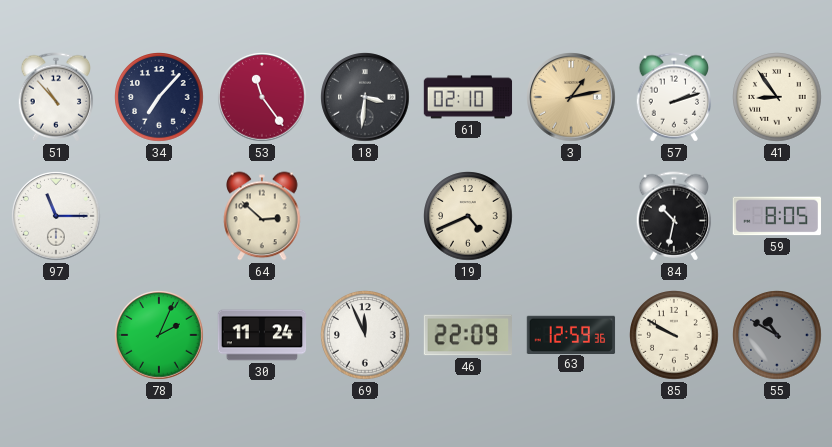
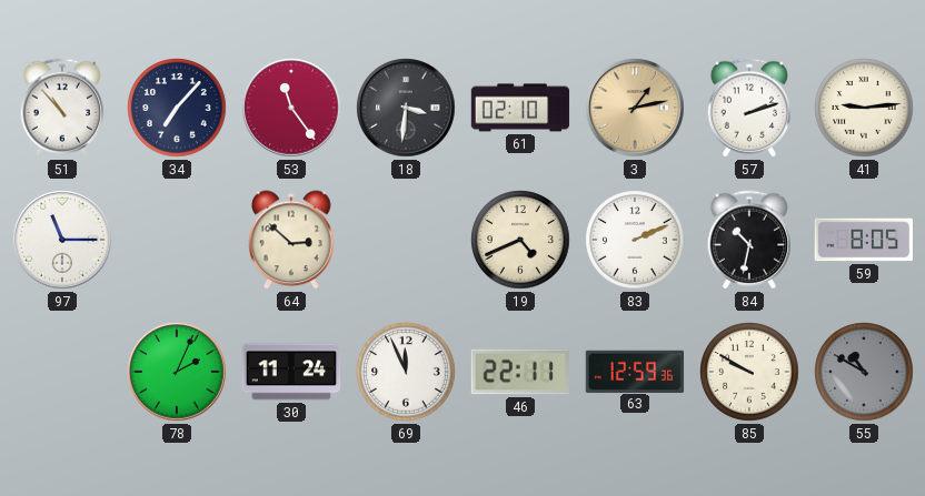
41: 8:54 -> 9:14
83: none -> 2:11
46: 22:09 -> 22:11
